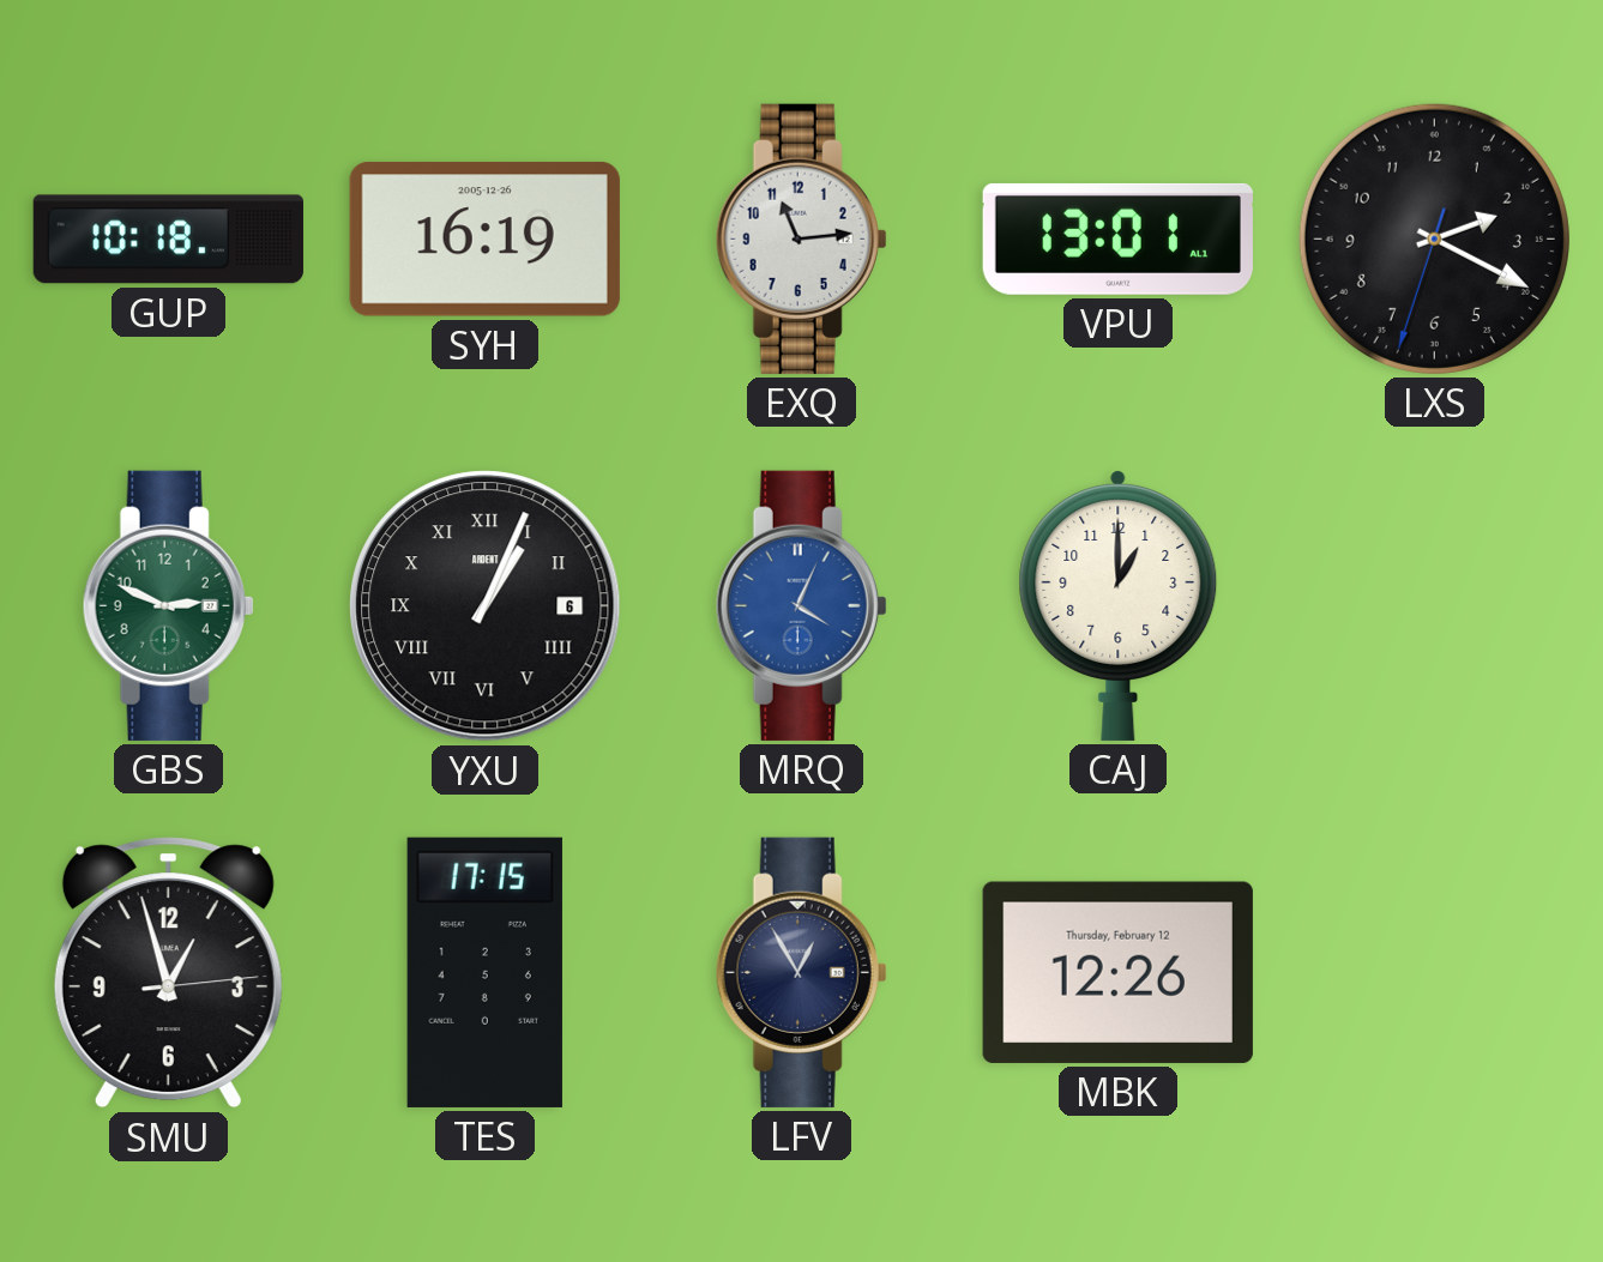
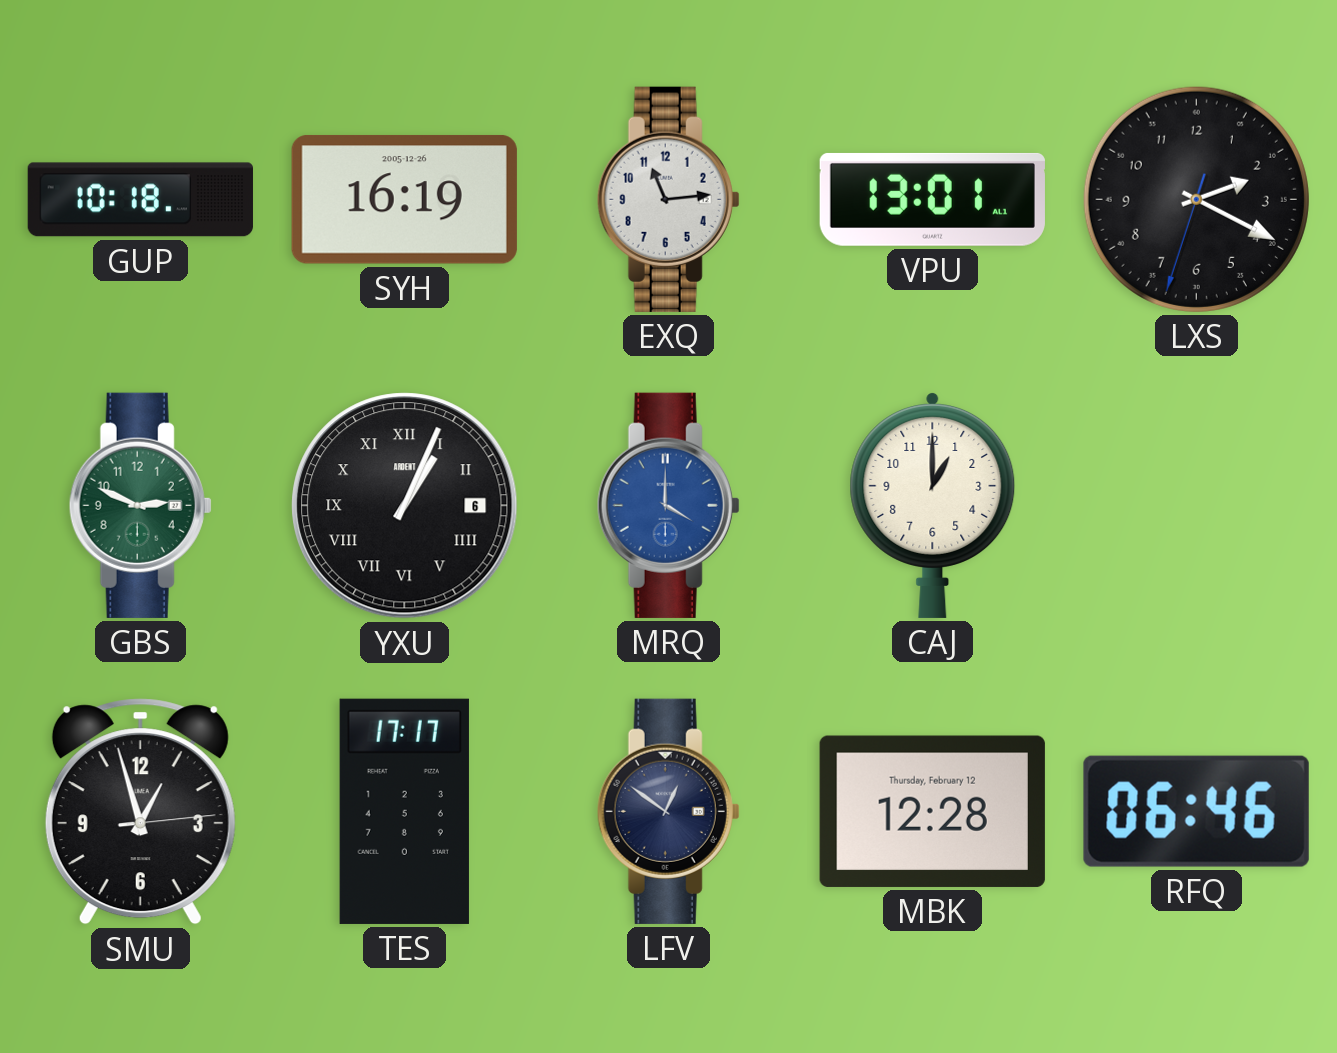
MRQ: 4:04 -> 4:00
TES: 17:15 -> 17:17
LFV: 12:55 -> 12:51
MBK: 12:26 -> 12:28
RFQ: none -> 06:46
